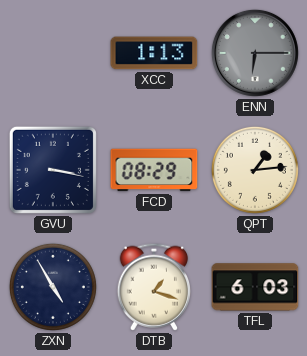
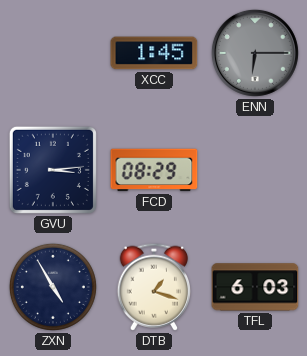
XCC: 1:13 -> 1:45
GVU: 3:17 -> 3:14
QPT: 1:14 -> none
